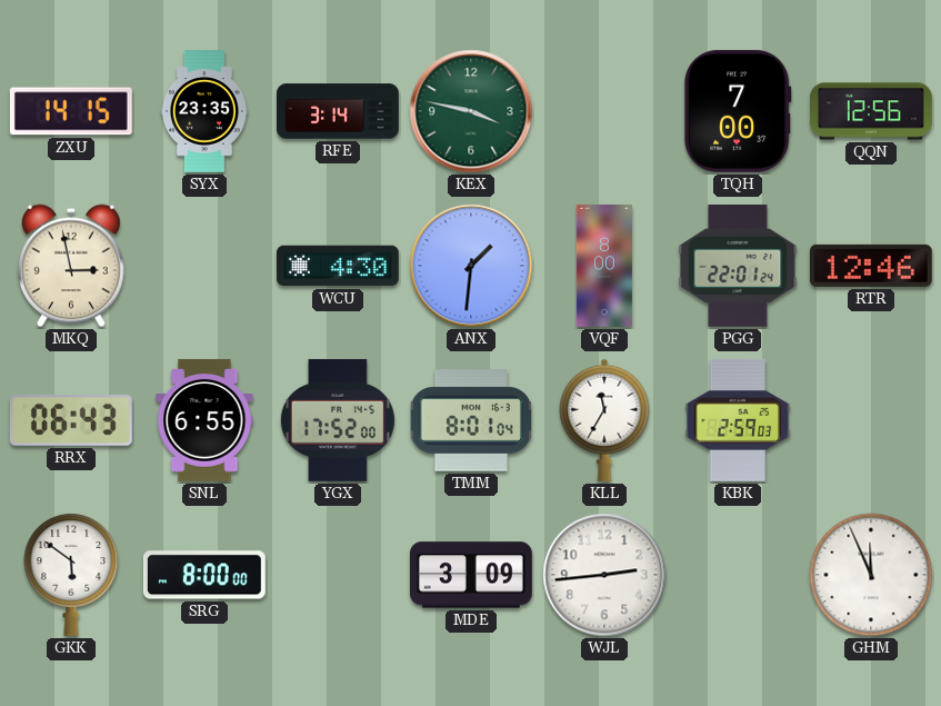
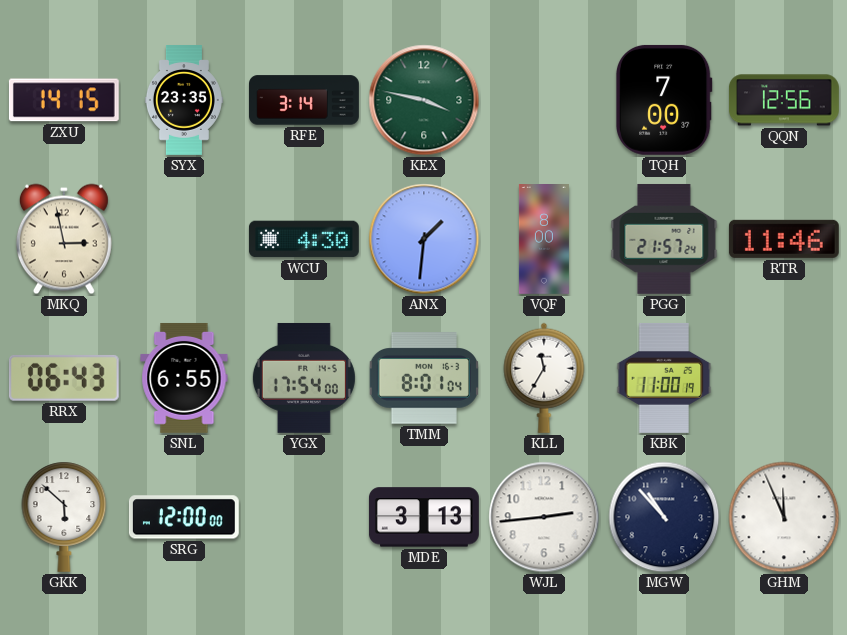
PGG: 22:01 -> 21:57
RTR: 12:46 -> 11:46
YGX: 17:52 -> 17:54
KBK: 2:59 -> 11:00
GKK: 5:51 -> 5:52
SRG: 8:00 -> 12:00
MDE: 3:09 -> 3:13
MGW: none -> 10:53
